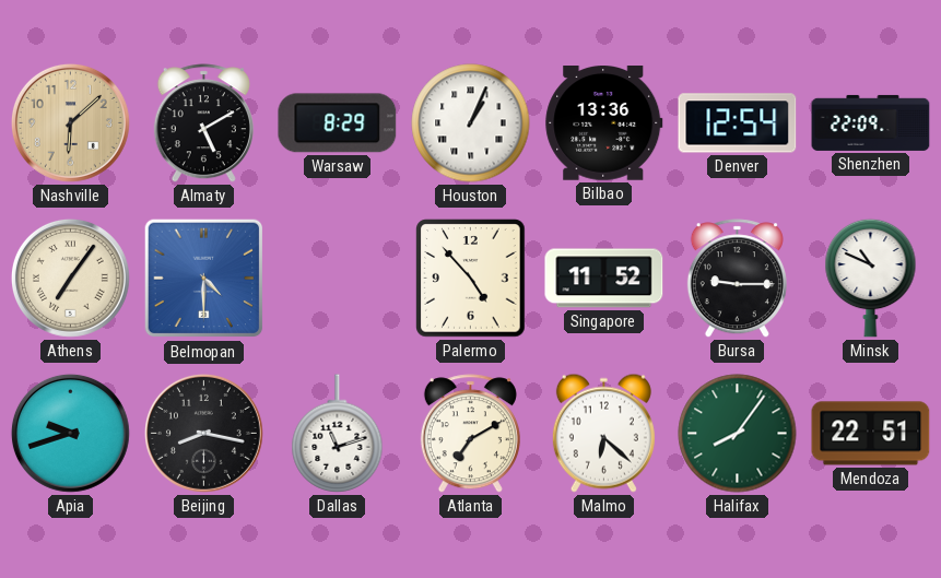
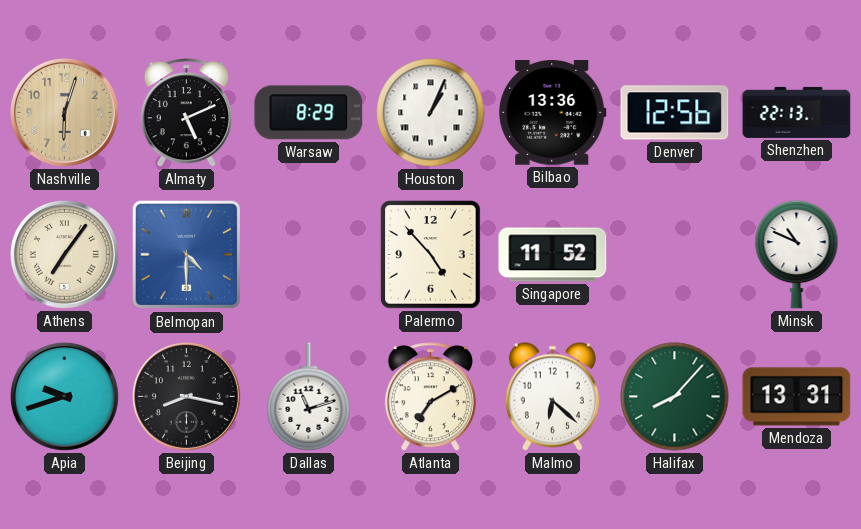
Nashville: 6:08 -> 6:03
Almaty: 5:10 -> 5:11
Denver: 12:54 -> 12:56
Shenzhen: 22:09 -> 22:13
Bursa: 9:15 -> none
Halifax: 8:06 -> 8:07
Mendoza: 22:51 -> 13:31
